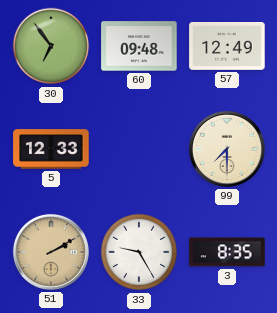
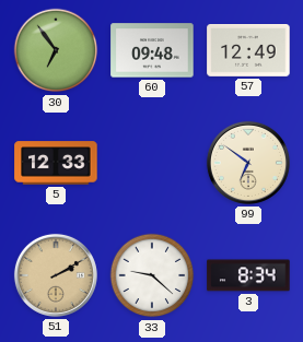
99: 7:30 -> 6:51
33: 9:25 -> 9:22
3: 8:35 -> 8:34
